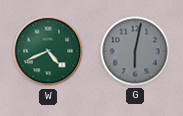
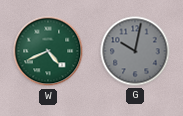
G: 6:02 -> 10:02
